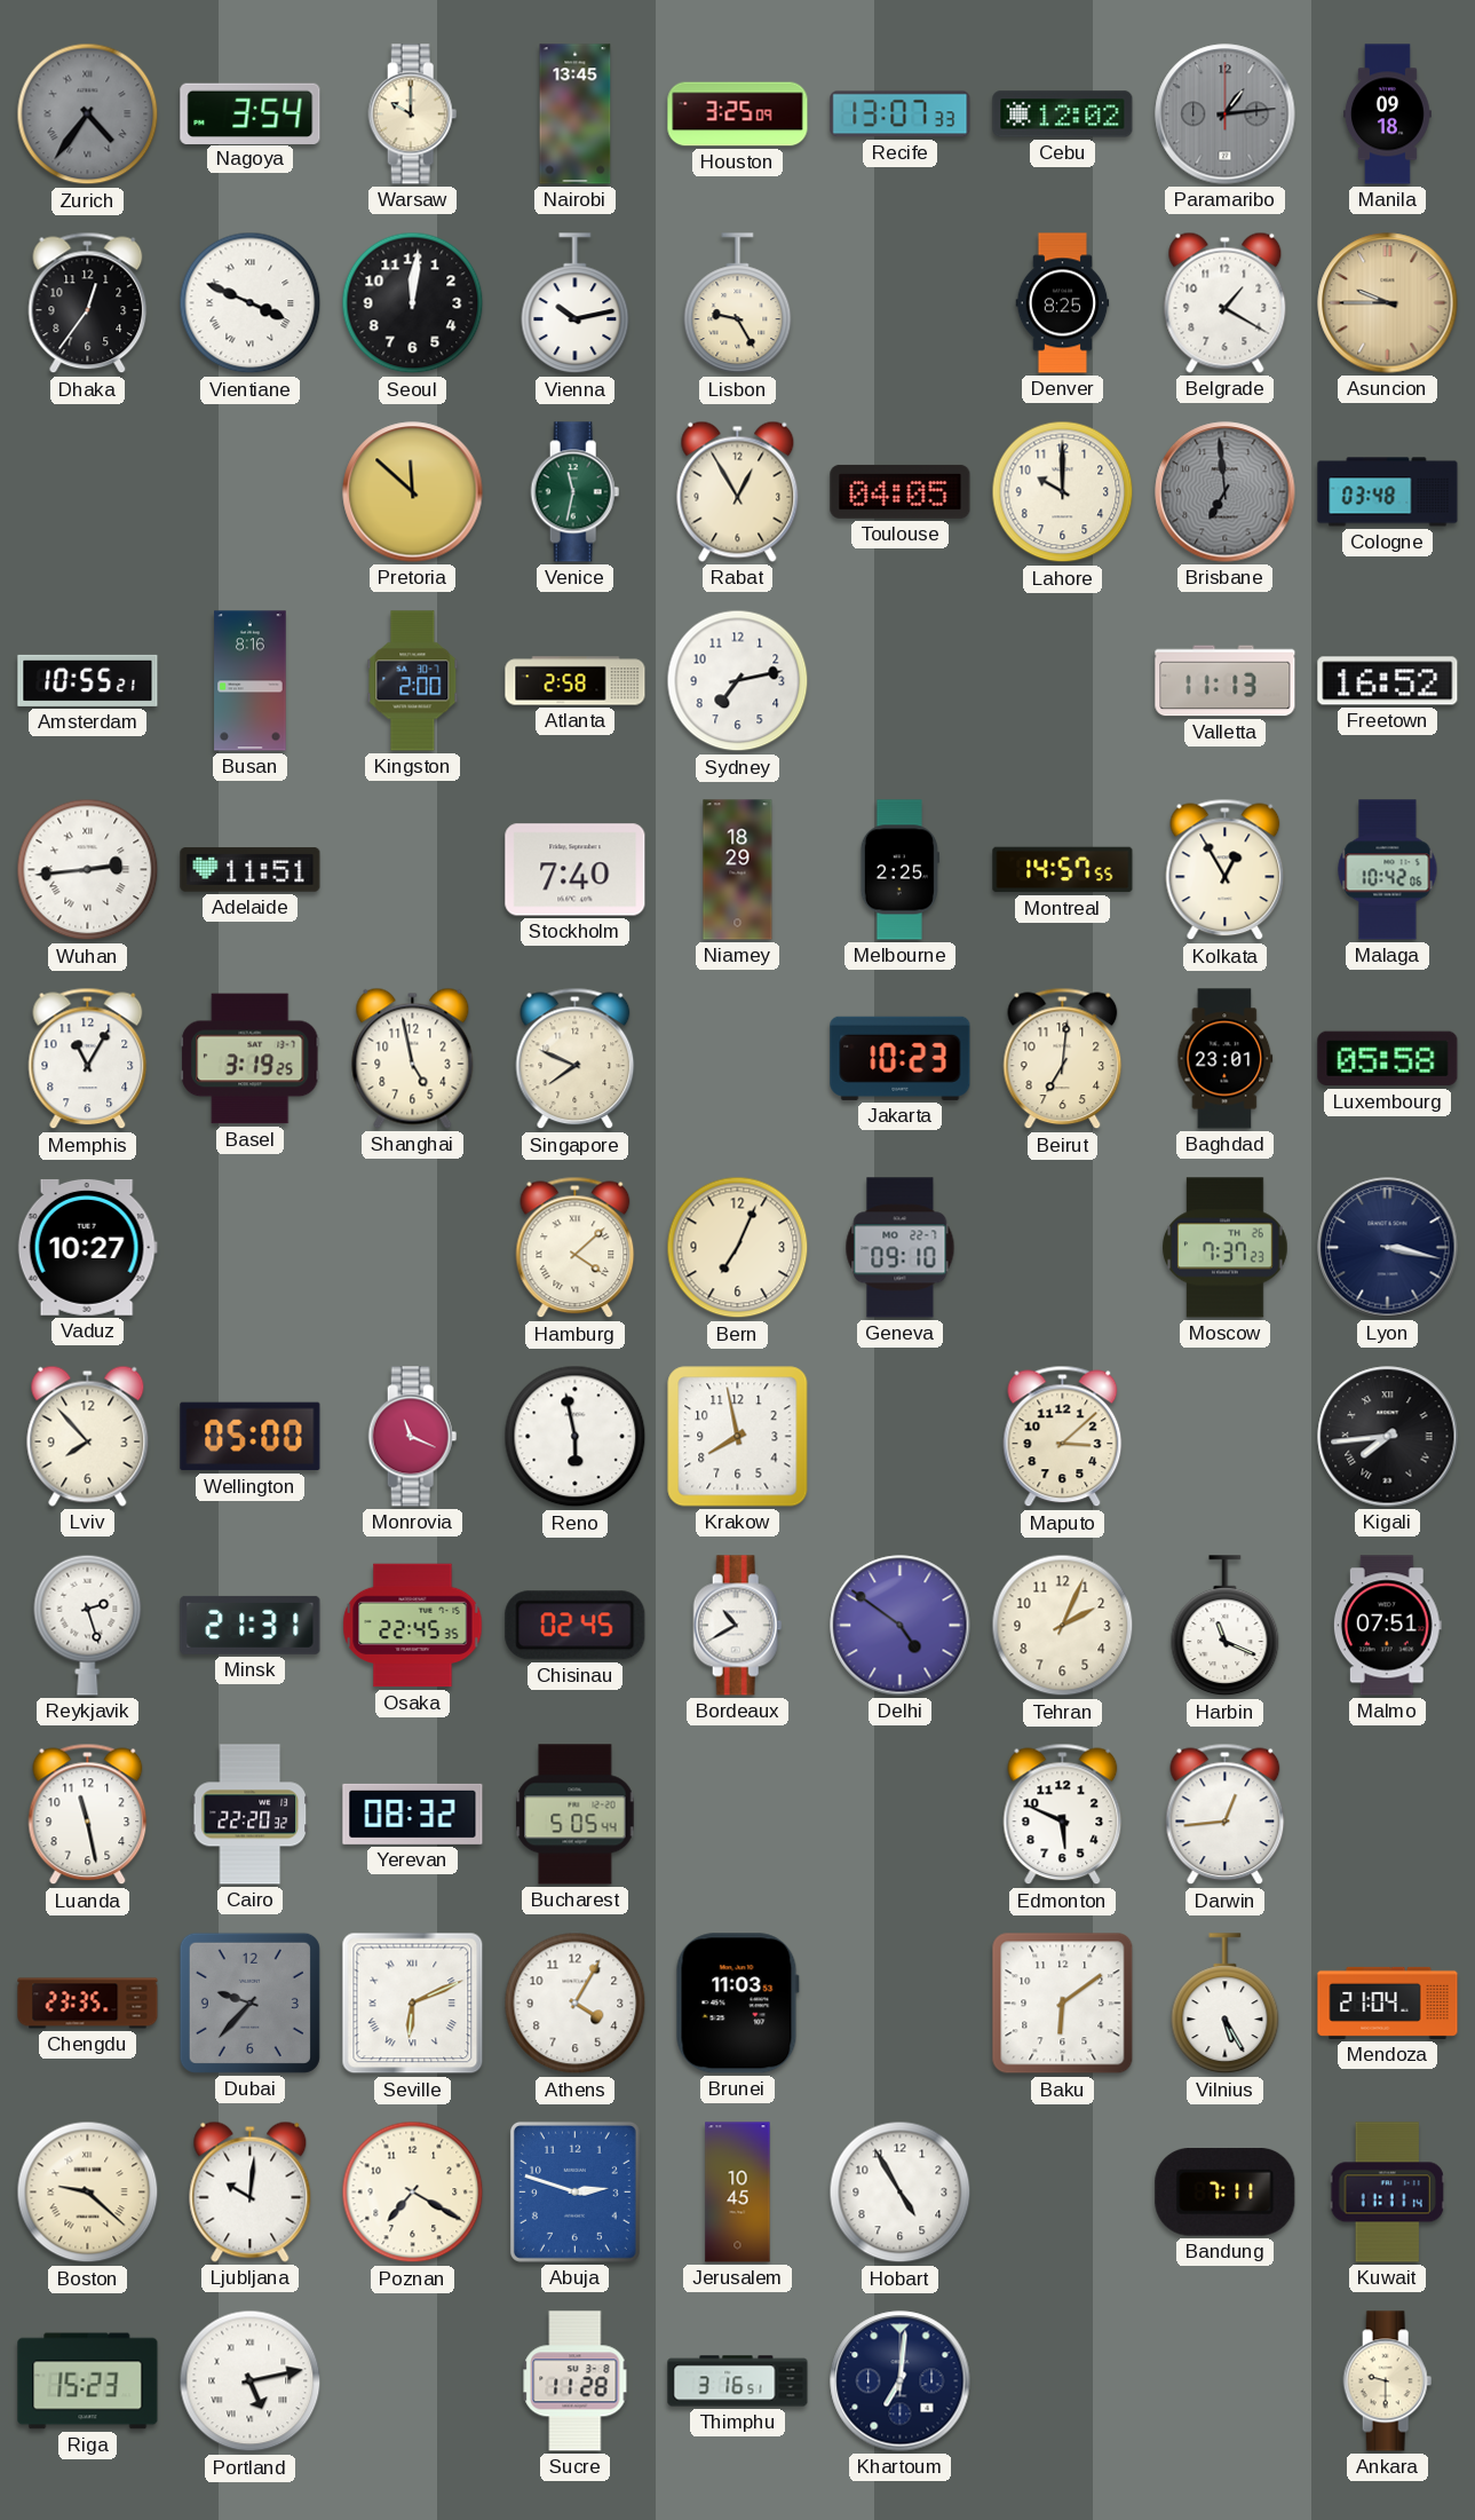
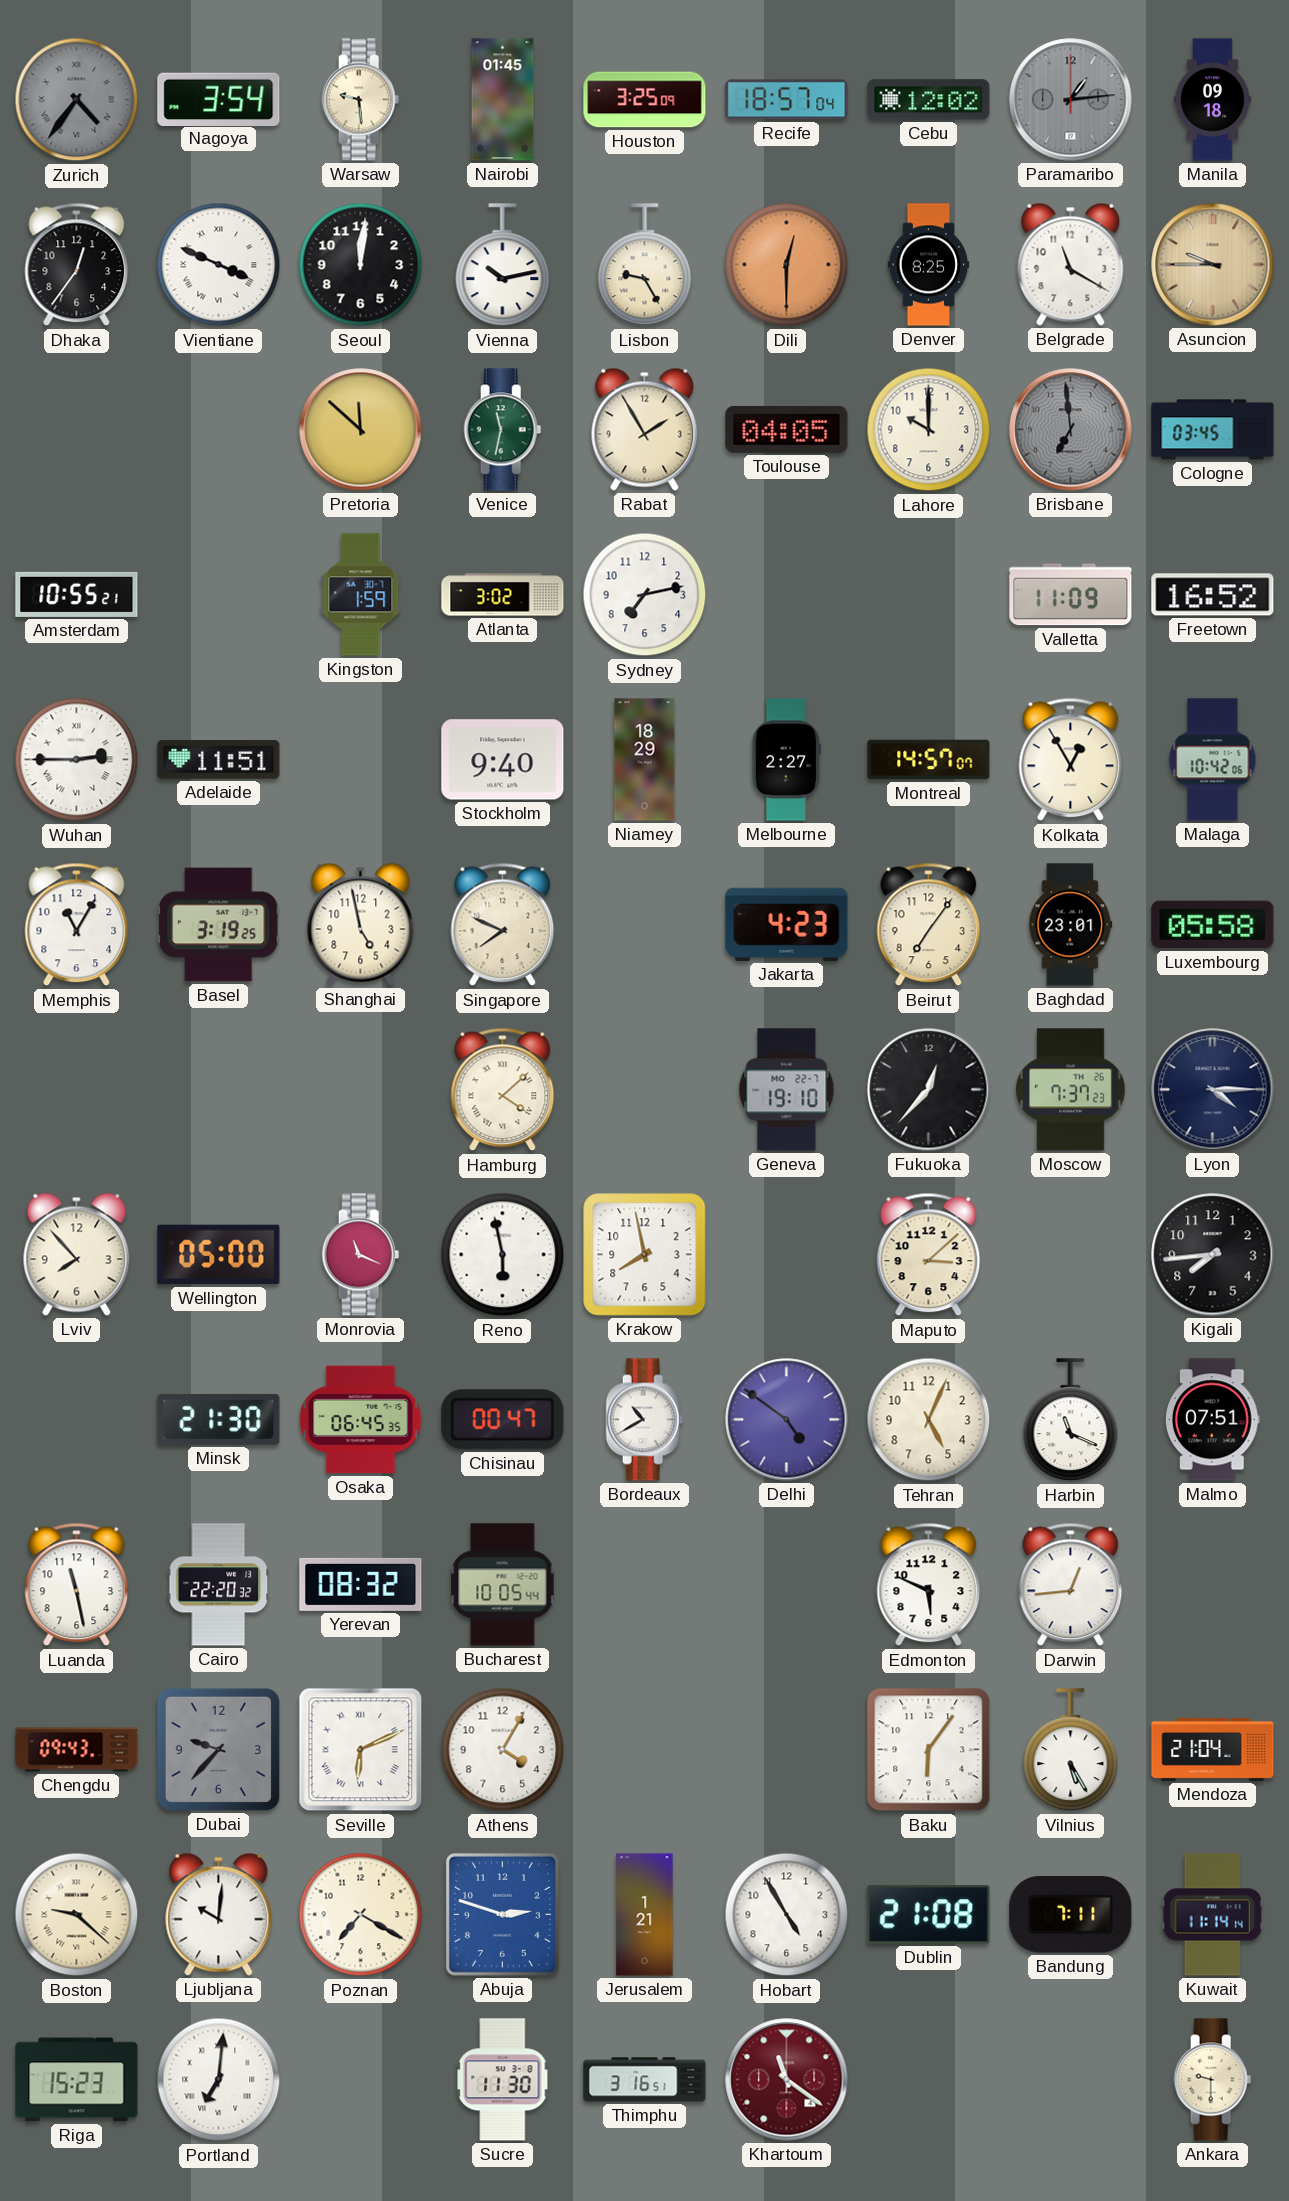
Warsaw: 10:00 -> 9:29
Nairobi: 13:45 -> 01:45
Recife: 13:07 -> 18:57
Dili: none -> 12:30
Belgrade: 1:20 -> 11:20
Rabat: 12:55 -> 1:55
Cologne: 03:48 -> 03:45
Busan: 8:16 -> none
Kingston: 2:00 -> 1:59
Atlanta: 2:58 -> 3:02
Valletta: 11:13 -> 11:09
Wuhan: 2:44 -> 2:45
Stockholm: 7:40 -> 9:40
Melbourne: 2:25 -> 2:27
Montreal: 14:57:55 -> 14:57:07
Jakarta: 10:23 -> 4:23
Beirut: 7:01 -> 7:06
Vaduz: 10:27 -> none
Bern: 7:04 -> none
Geneva: 09:10 -> 19:10
Fukuoka: none -> 12:37
Lyon: 3:17 -> 4:15
Kigali numerals: Roman -> Arabic
Reykjavik: 2:27 -> none
Minsk: 21:31 -> 21:30
Osaka: 22:45 -> 06:45
Chisinau: 02:45 -> 00:47
Tehran: 2:04 -> 5:04
Bucharest: 5:05 -> 10:05
Chengdu: 23:35 -> 09:43
Brunei: 11:03 -> none
Baku: 6:09 -> 6:06
Jerusalem: 10:45 -> 1:21
Dublin: none -> 21:08
Kuwait: 11:11 -> 11:14
Portland: 5:13 -> 7:01
Sucre: 11:28 -> 11:30
Khartoum: 7:01 -> 11:21
Khartoum dial: navy -> burgundy
